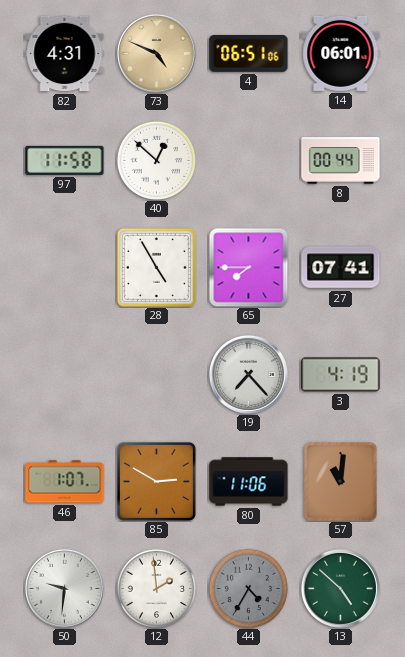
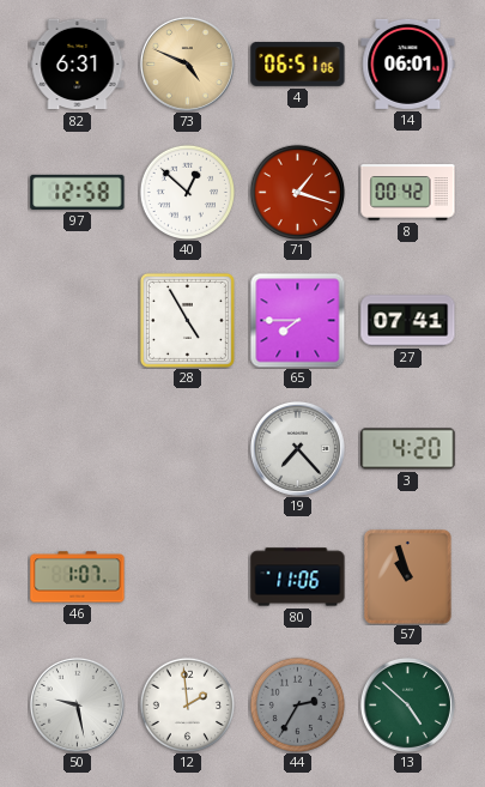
82: 4:31 -> 6:31
97: 11:58 -> 12:58
71: none -> 1:18
8: 00:44 -> 00:42
3: 4:19 -> 4:20
85: 2:50 -> none
57: 11:01 -> 10:57
50: 9:31 -> 9:28
44: 4:35 -> 2:35
